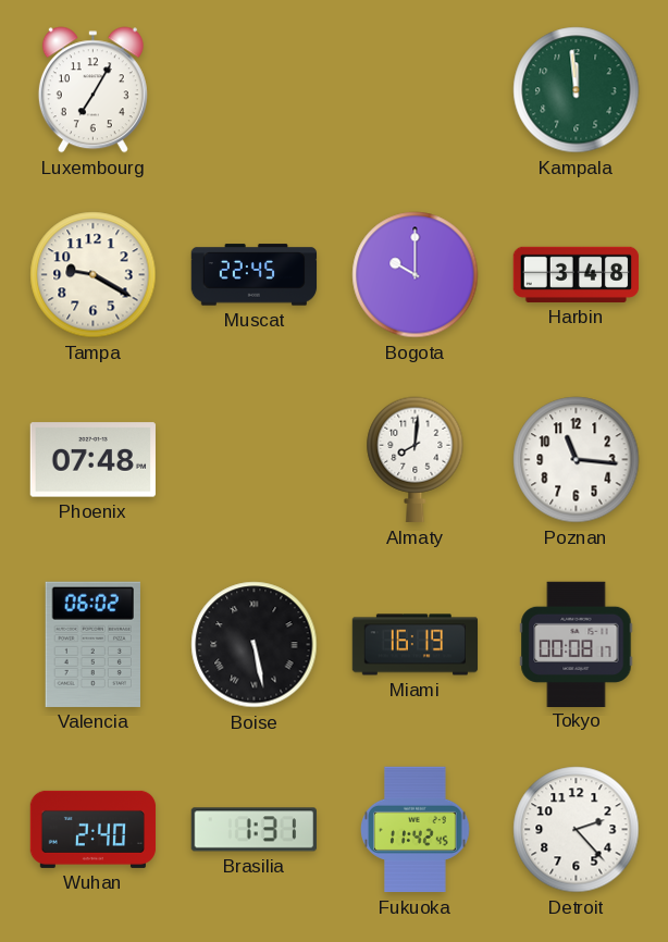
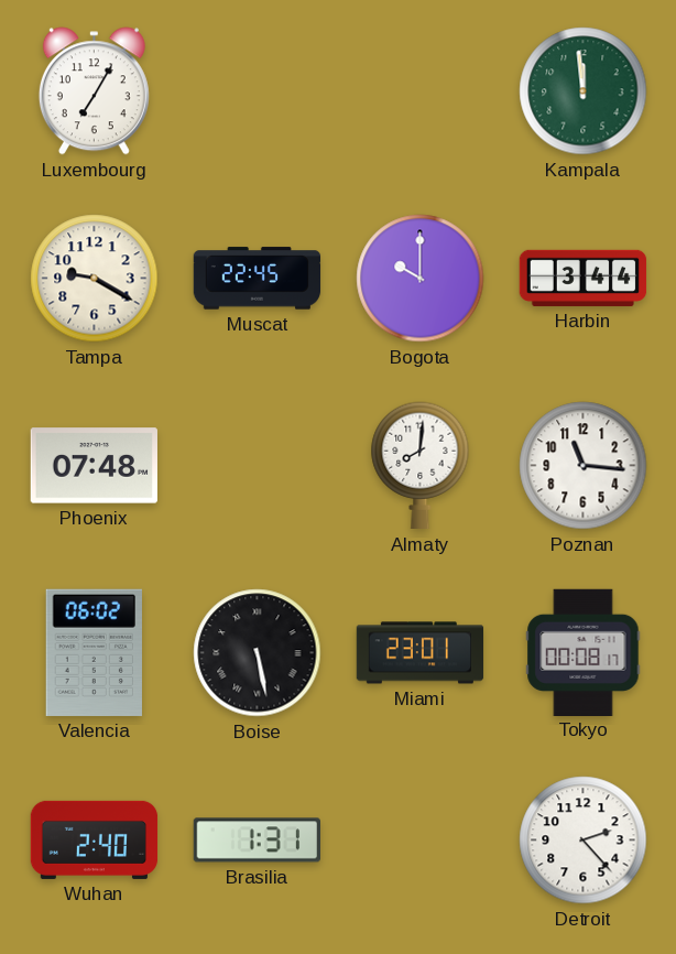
Harbin: 3:48 -> 3:44
Miami: 16:19 -> 23:01
Fukuoka: 11:42 -> none
